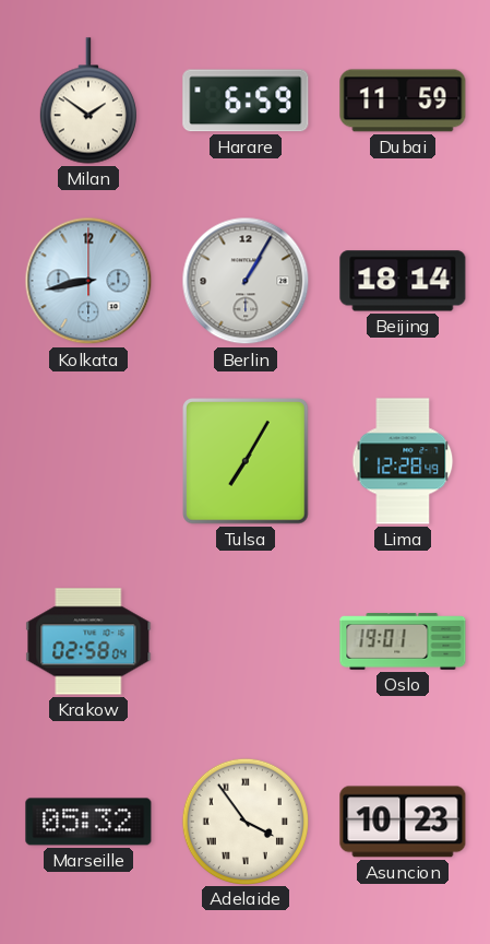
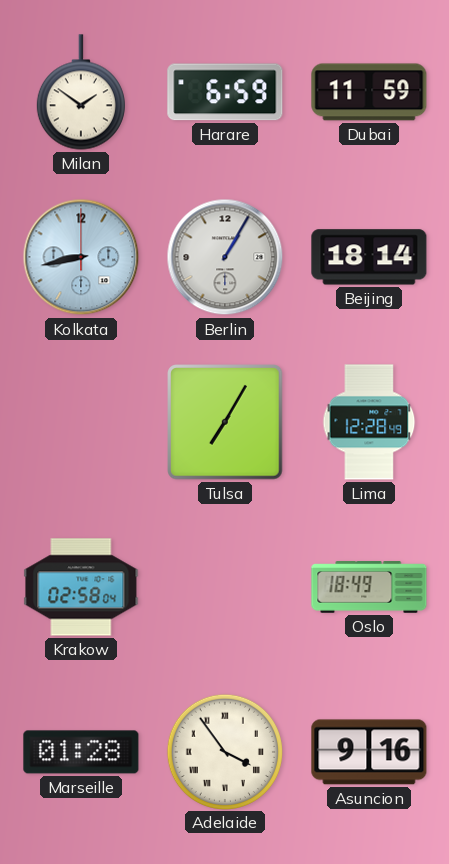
Oslo: 19:01 -> 18:49
Marseille: 05:32 -> 01:28
Asuncion: 10:23 -> 9:16
